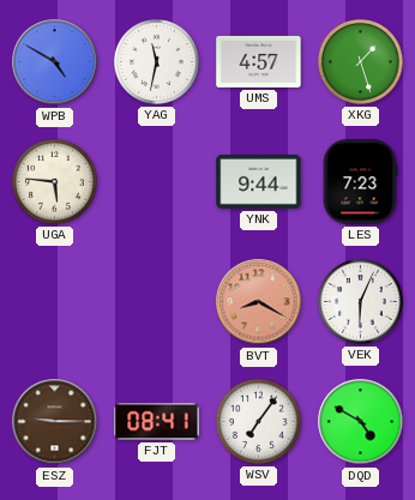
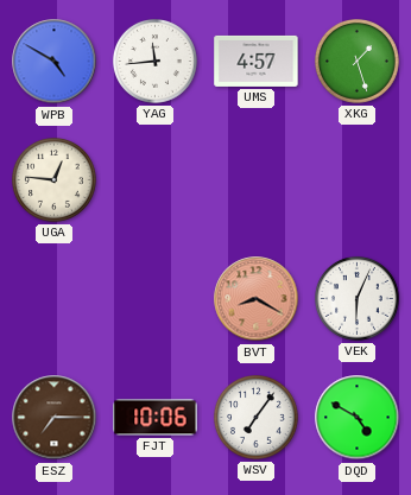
YAG: 11:32 -> 11:44
UGA: 5:46 -> 12:46
YNK: 9:44 -> none
LES: 7:23 -> none
ESZ: 9:15 -> 7:15
FJT: 08:41 -> 10:06
